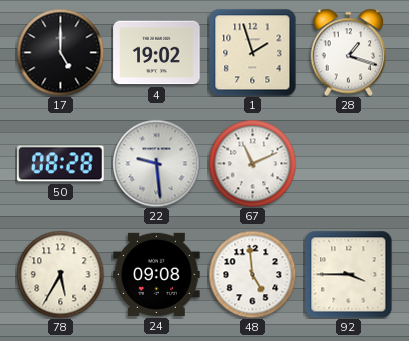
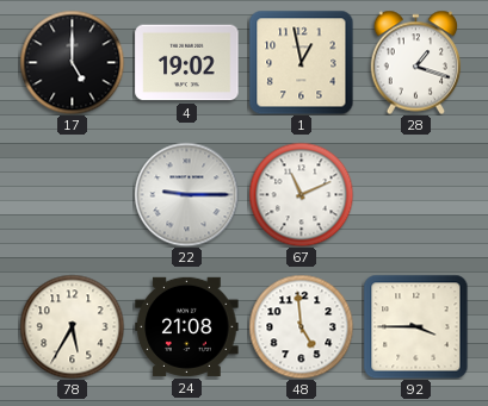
1: 1:57 -> 12:58
50: 08:28 -> none
22: 9:29 -> 9:15
24: 09:08 -> 21:08
